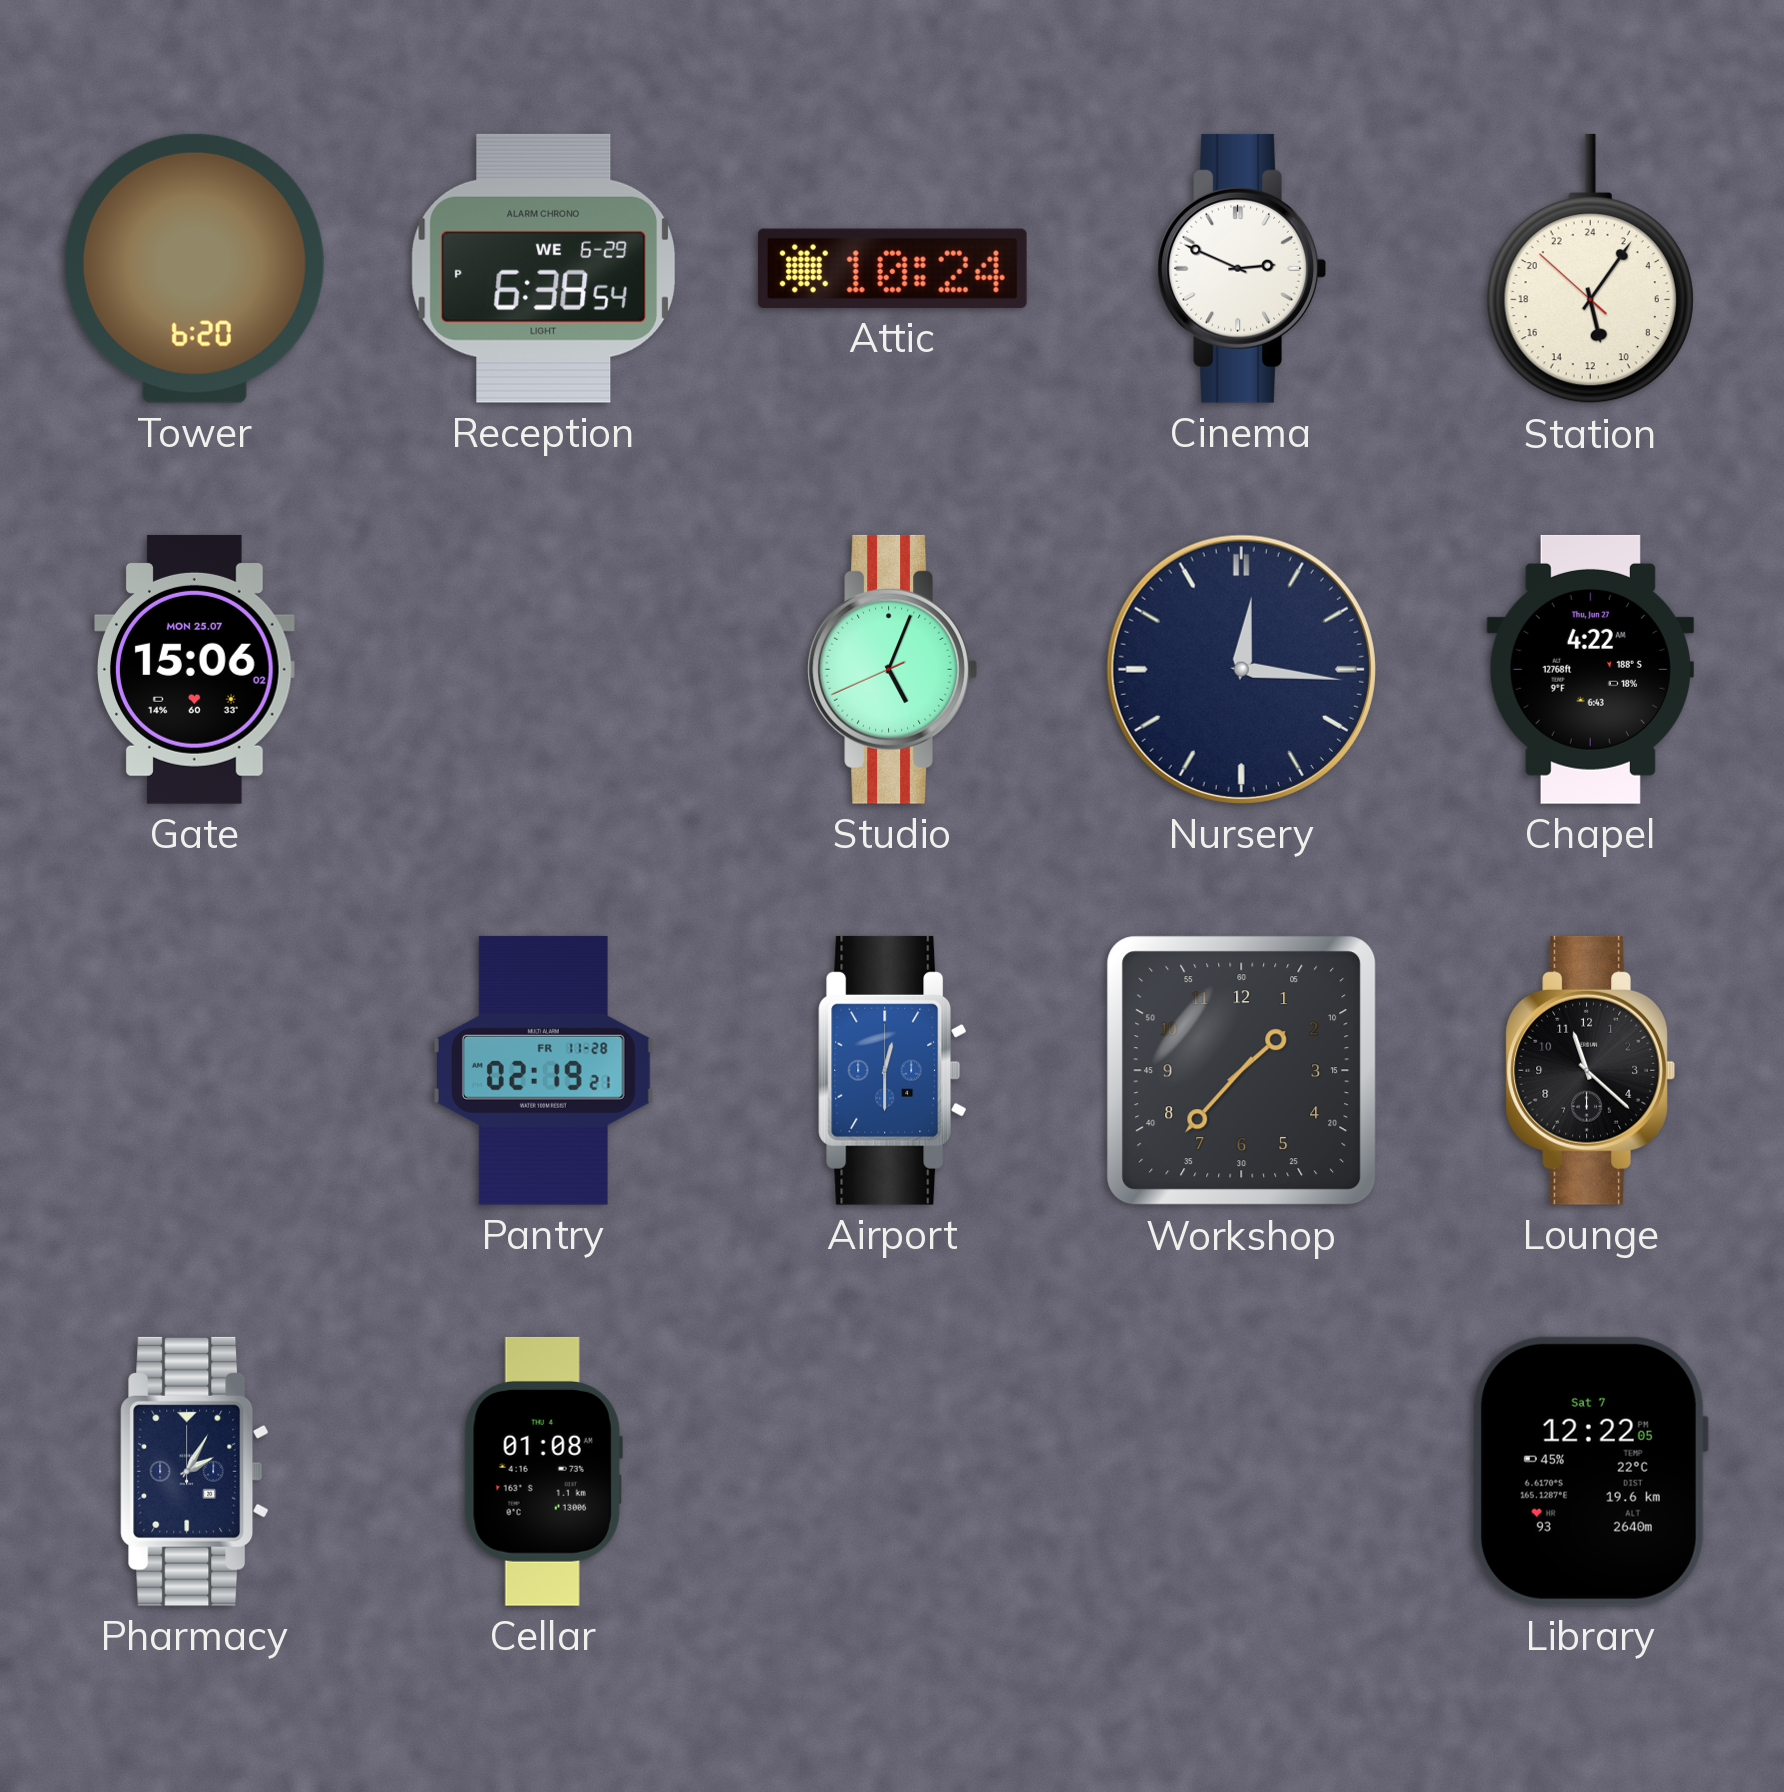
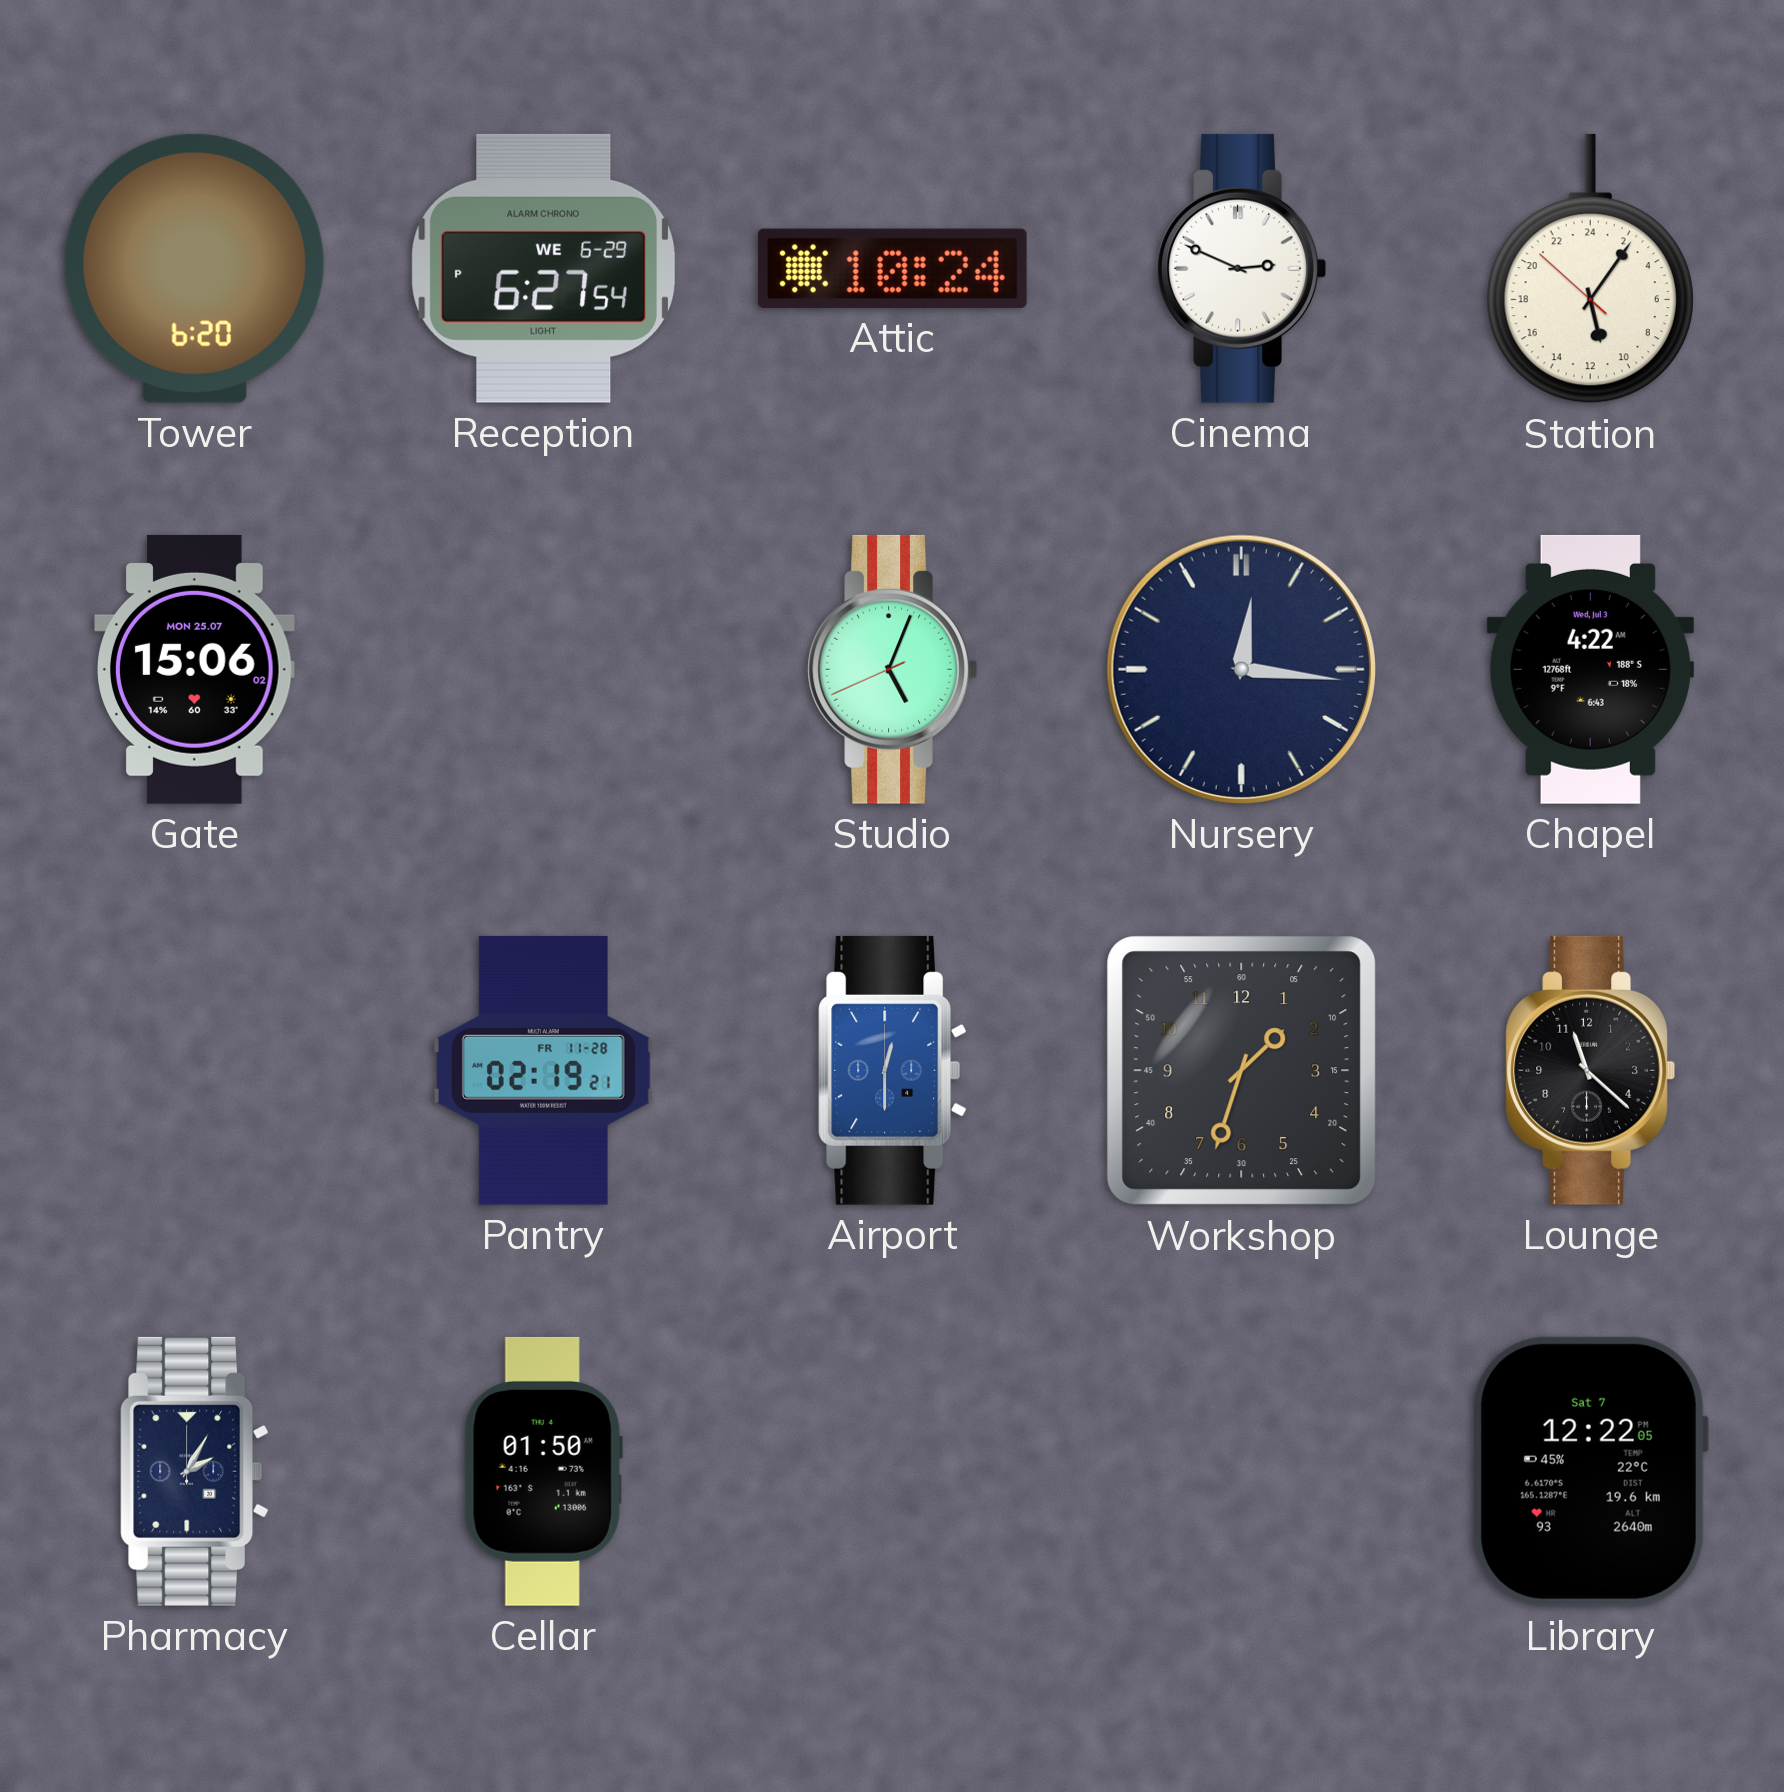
Reception: 6:38 -> 6:27
Chapel date: Thu, Jun 27 -> Wed, Jul 3
Workshop: 1:37 -> 1:33
Cellar: 01:08 -> 01:50
